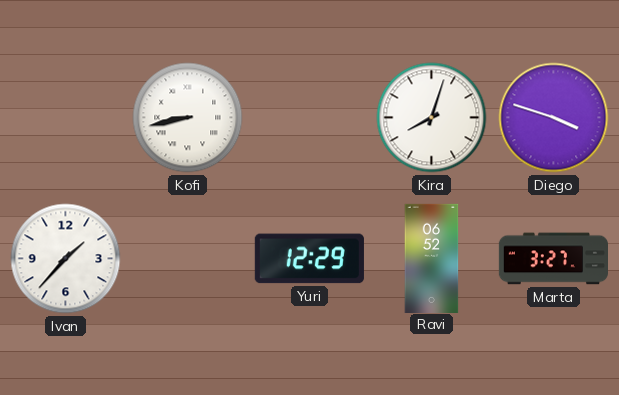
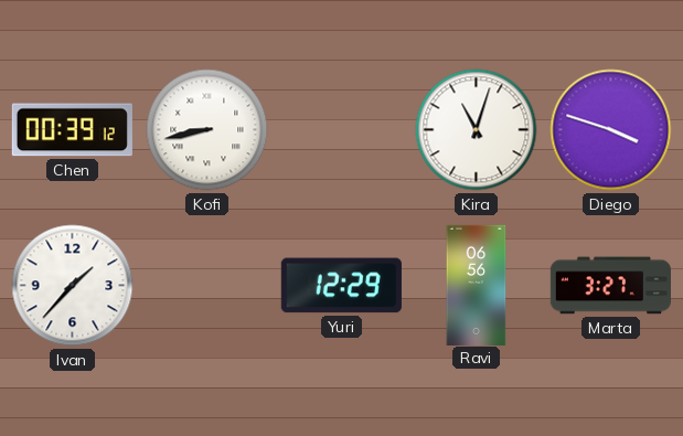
Chen: none -> 00:39
Kira: 8:03 -> 11:03
Ravi: 06:52 -> 06:56
